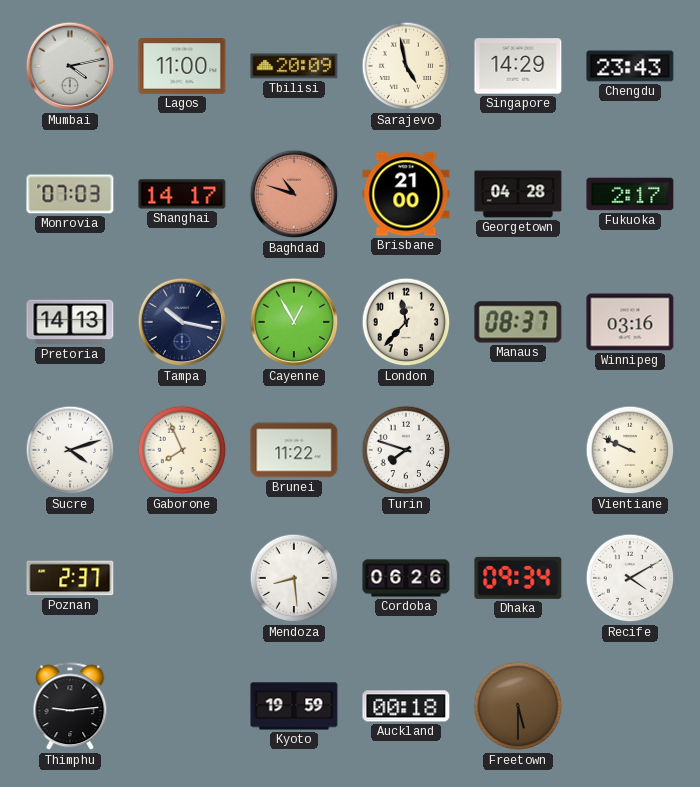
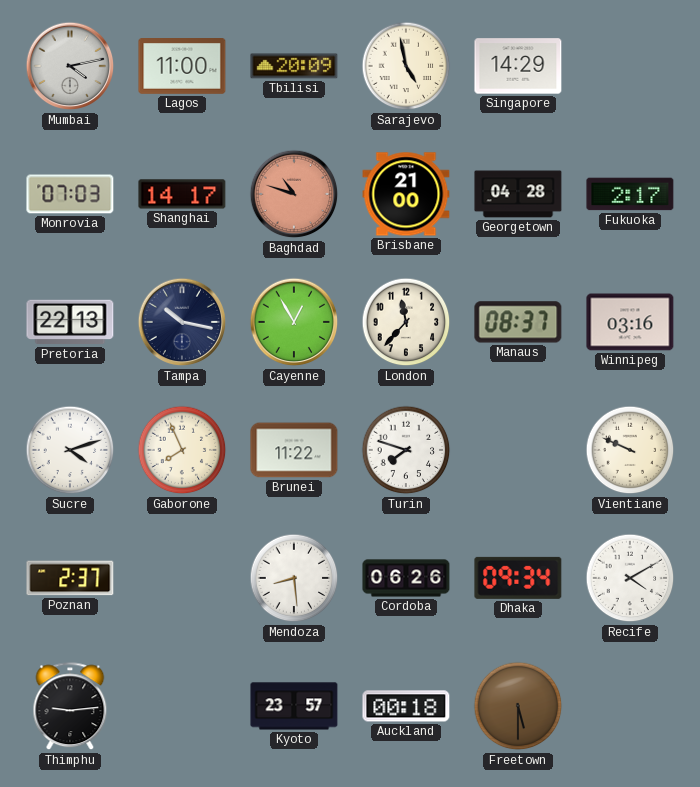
Chengdu: 23:43 -> none
Pretoria: 14:13 -> 22:13
Kyoto: 19:59 -> 23:57
